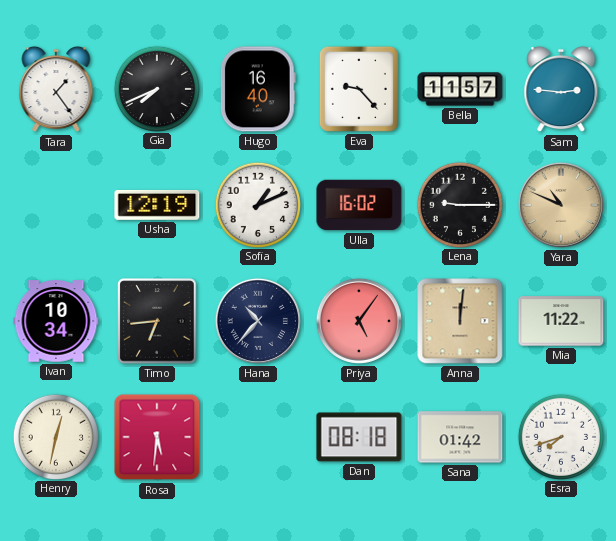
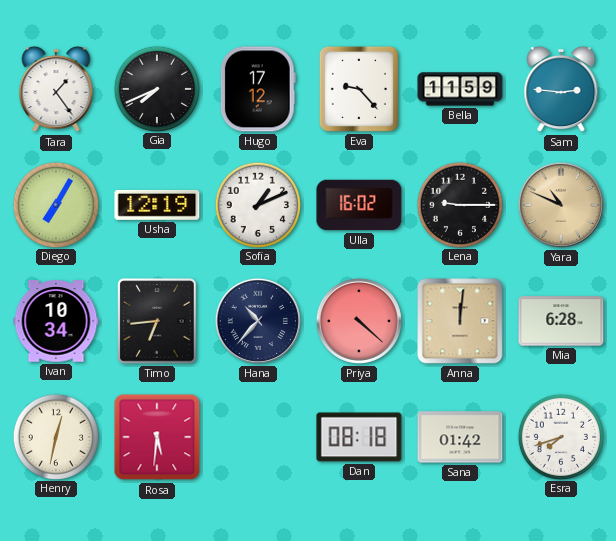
Hugo: 16:40 -> 17:12
Bella: 11:57 -> 11:59
Diego: none -> 7:05
Priya: 5:06 -> 4:22
Mia: 11:22 -> 6:28
